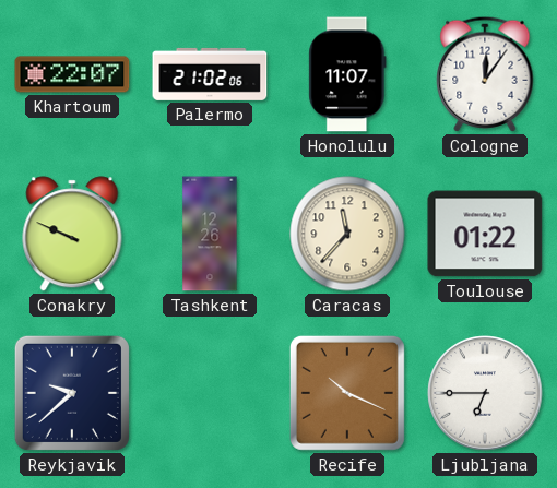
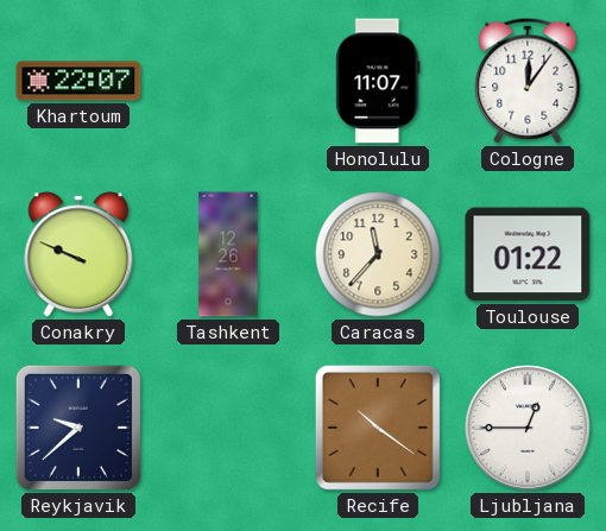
Palermo: 21:02 -> none
Recife: 10:19 -> 10:21
Ljubljana: 6:45 -> 12:45
